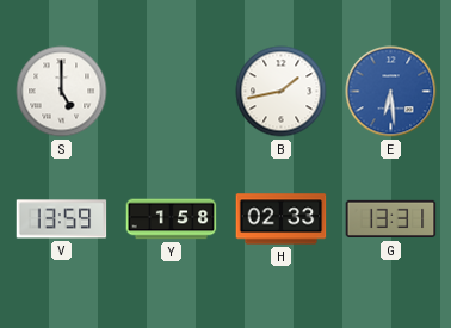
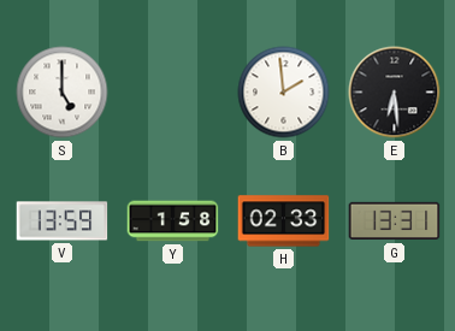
B: 1:43 -> 1:59
E dial: blue -> black
